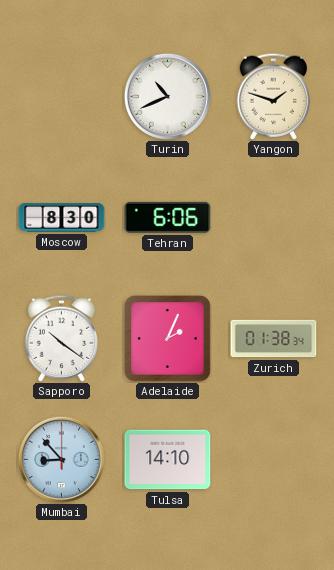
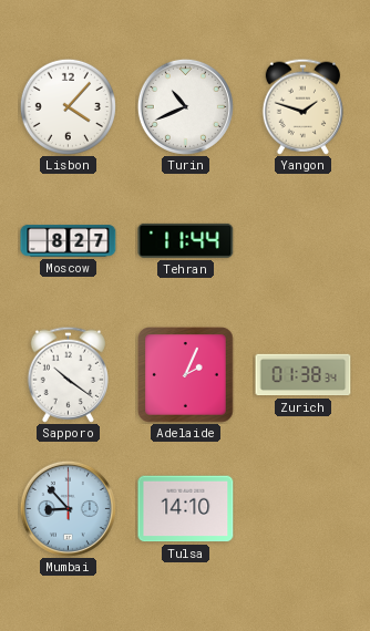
Lisbon: none -> 4:07
Moscow: 8:30 -> 8:27
Tehran: 6:06 -> 11:44
